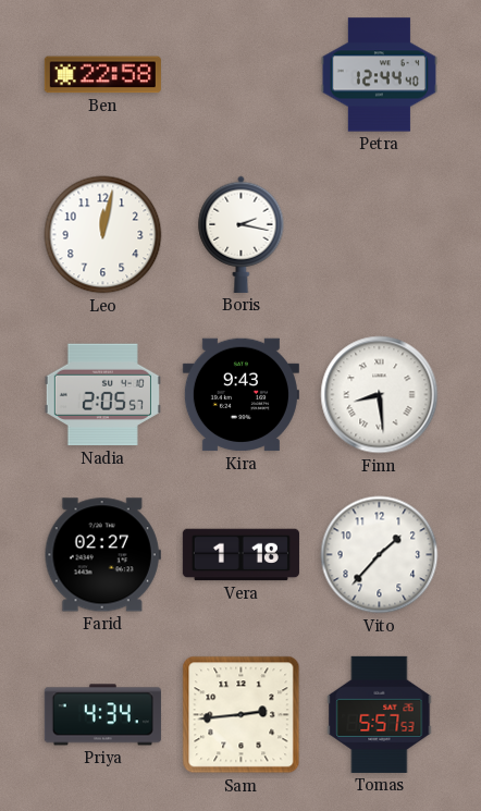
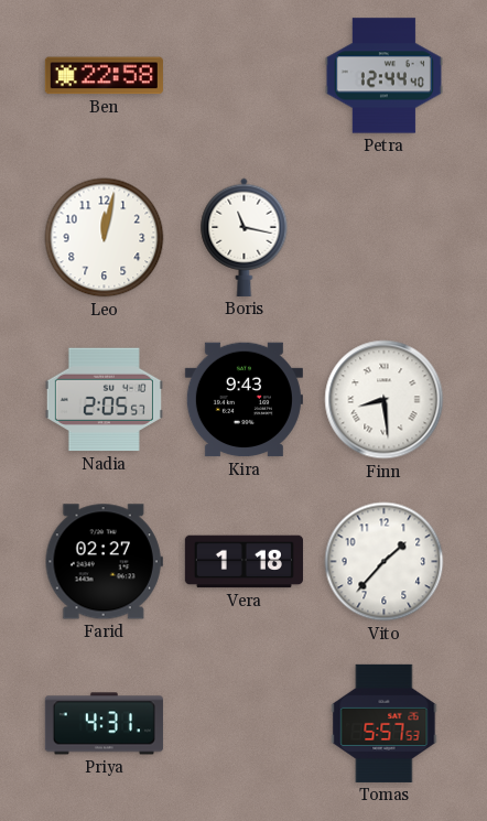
Boris: 2:17 -> 11:17
Priya: 4:34 -> 4:31
Sam: 2:44 -> none
